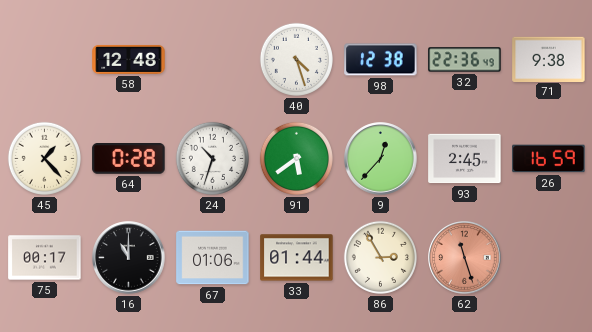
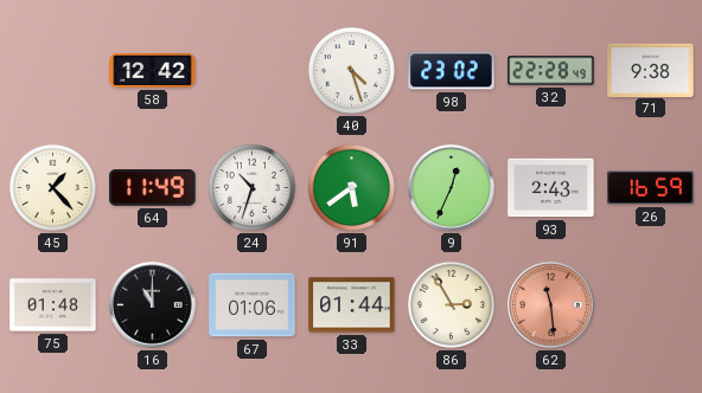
58: 12:48 -> 12:42
98: 12:38 -> 23:02
32: 22:36 -> 22:28
64: 0:28 -> 11:49
9: 12:37 -> 12:34
93: 2:45 -> 2:43
75: 00:17 -> 01:48
62: 11:27 -> 11:29
